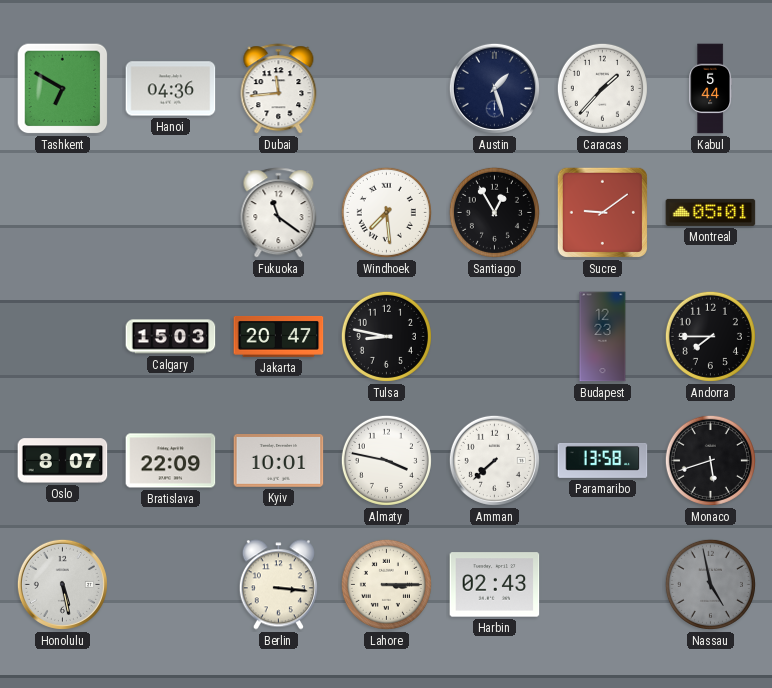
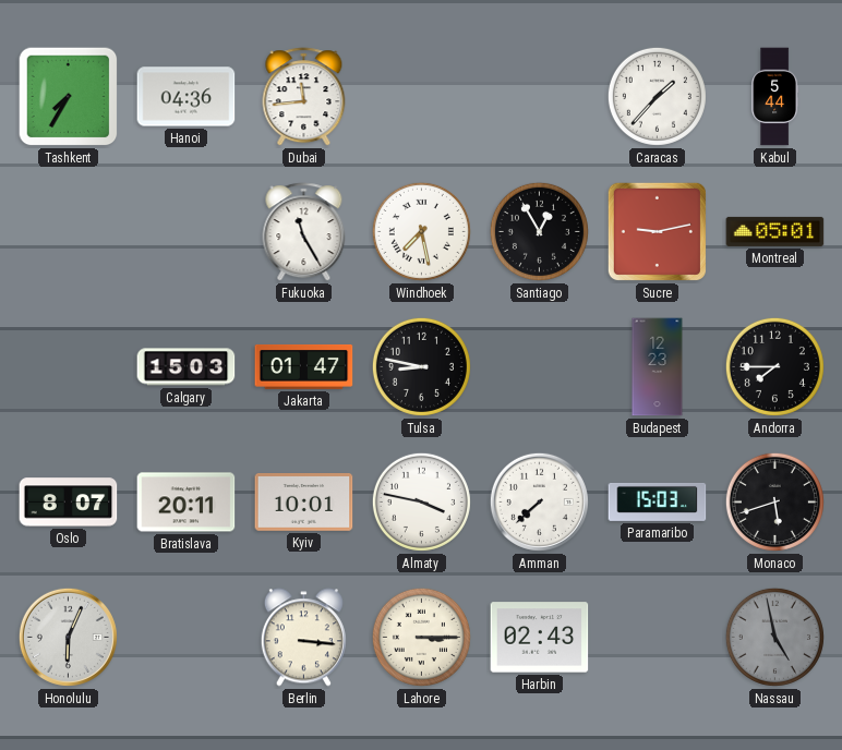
Tashkent: 6:50 -> 7:35
Austin: 1:27 -> none
Fukuoka: 11:21 -> 11:25
Windhoek: 7:29 -> 7:28
Sucre: 9:09 -> 9:13
Jakarta: 20:47 -> 01:47
Bratislava: 22:09 -> 20:11
Paramaribo: 13:58 -> 15:03
Honolulu: 5:28 -> 6:04
